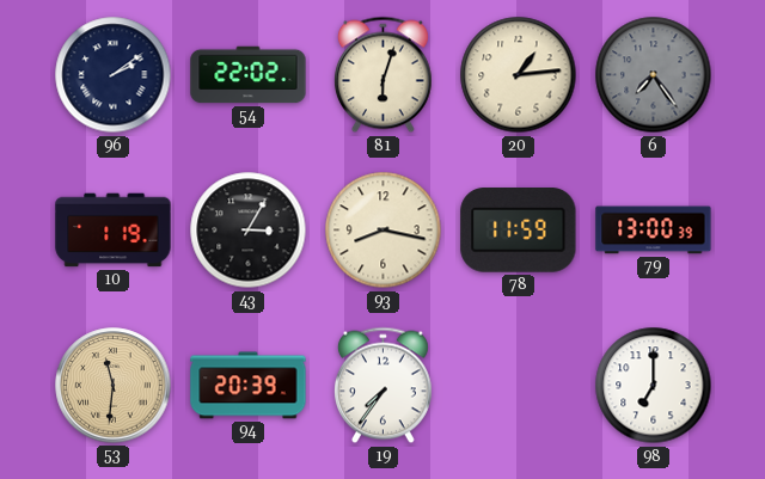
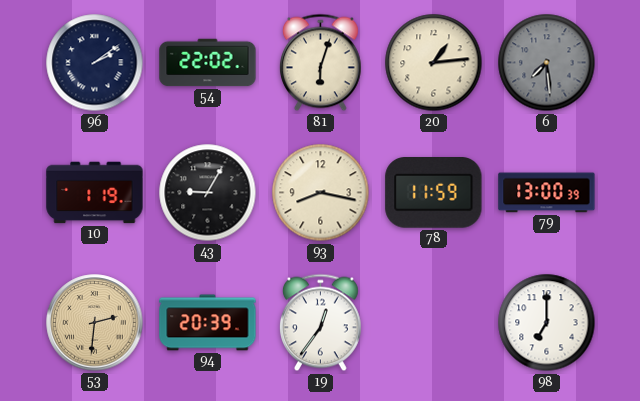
6: 7:24 -> 7:29
43: 3:05 -> 9:05
53: 11:31 -> 2:31
19: 7:36 -> 12:36
